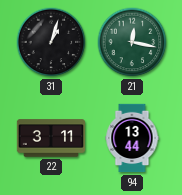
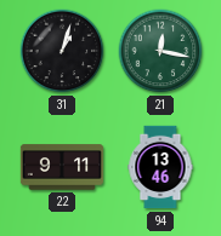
22: 3:11 -> 9:11
94: 13:44 -> 13:46
